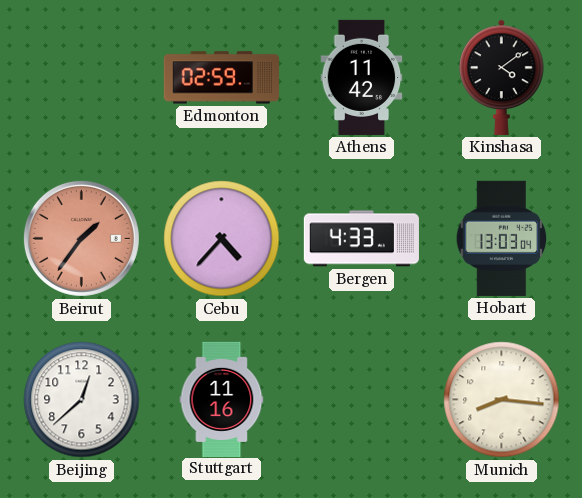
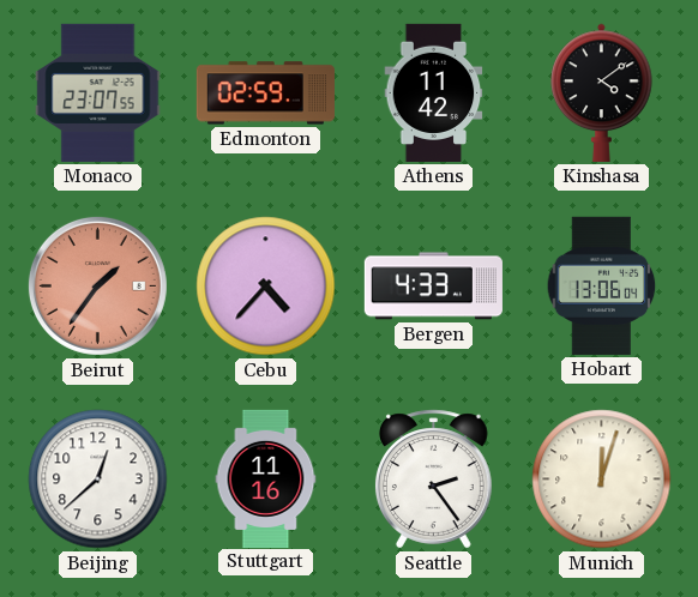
Monaco: none -> 23:07
Hobart: 13:03 -> 13:06
Seattle: none -> 2:24
Munich: 8:16 -> 12:03
